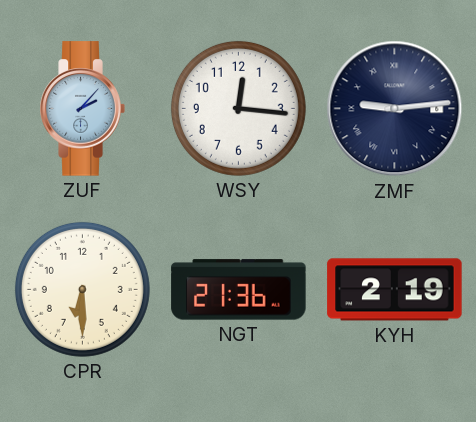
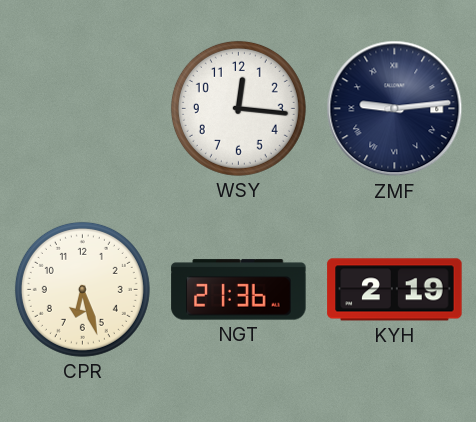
ZUF: 2:07 -> none
CPR: 6:30 -> 6:27
